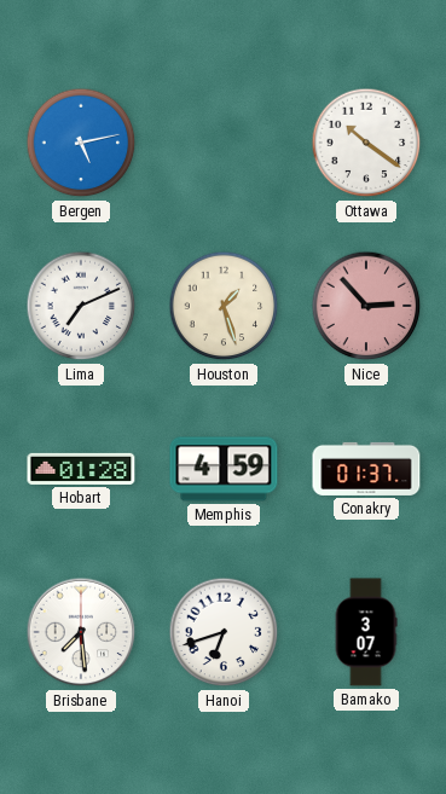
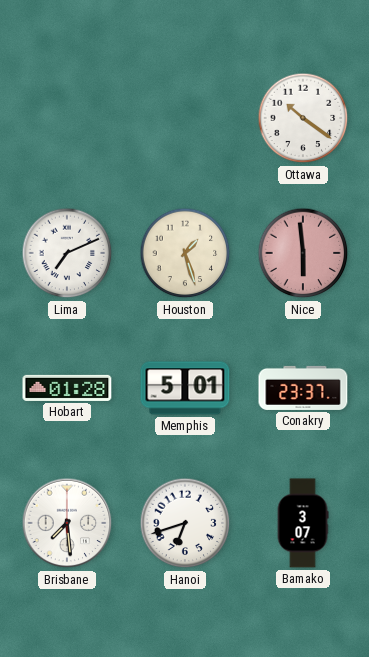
Bergen: 5:13 -> none
Nice: 2:53 -> 5:59
Memphis: 4:59 -> 5:01
Conakry: 01:37 -> 23:37
